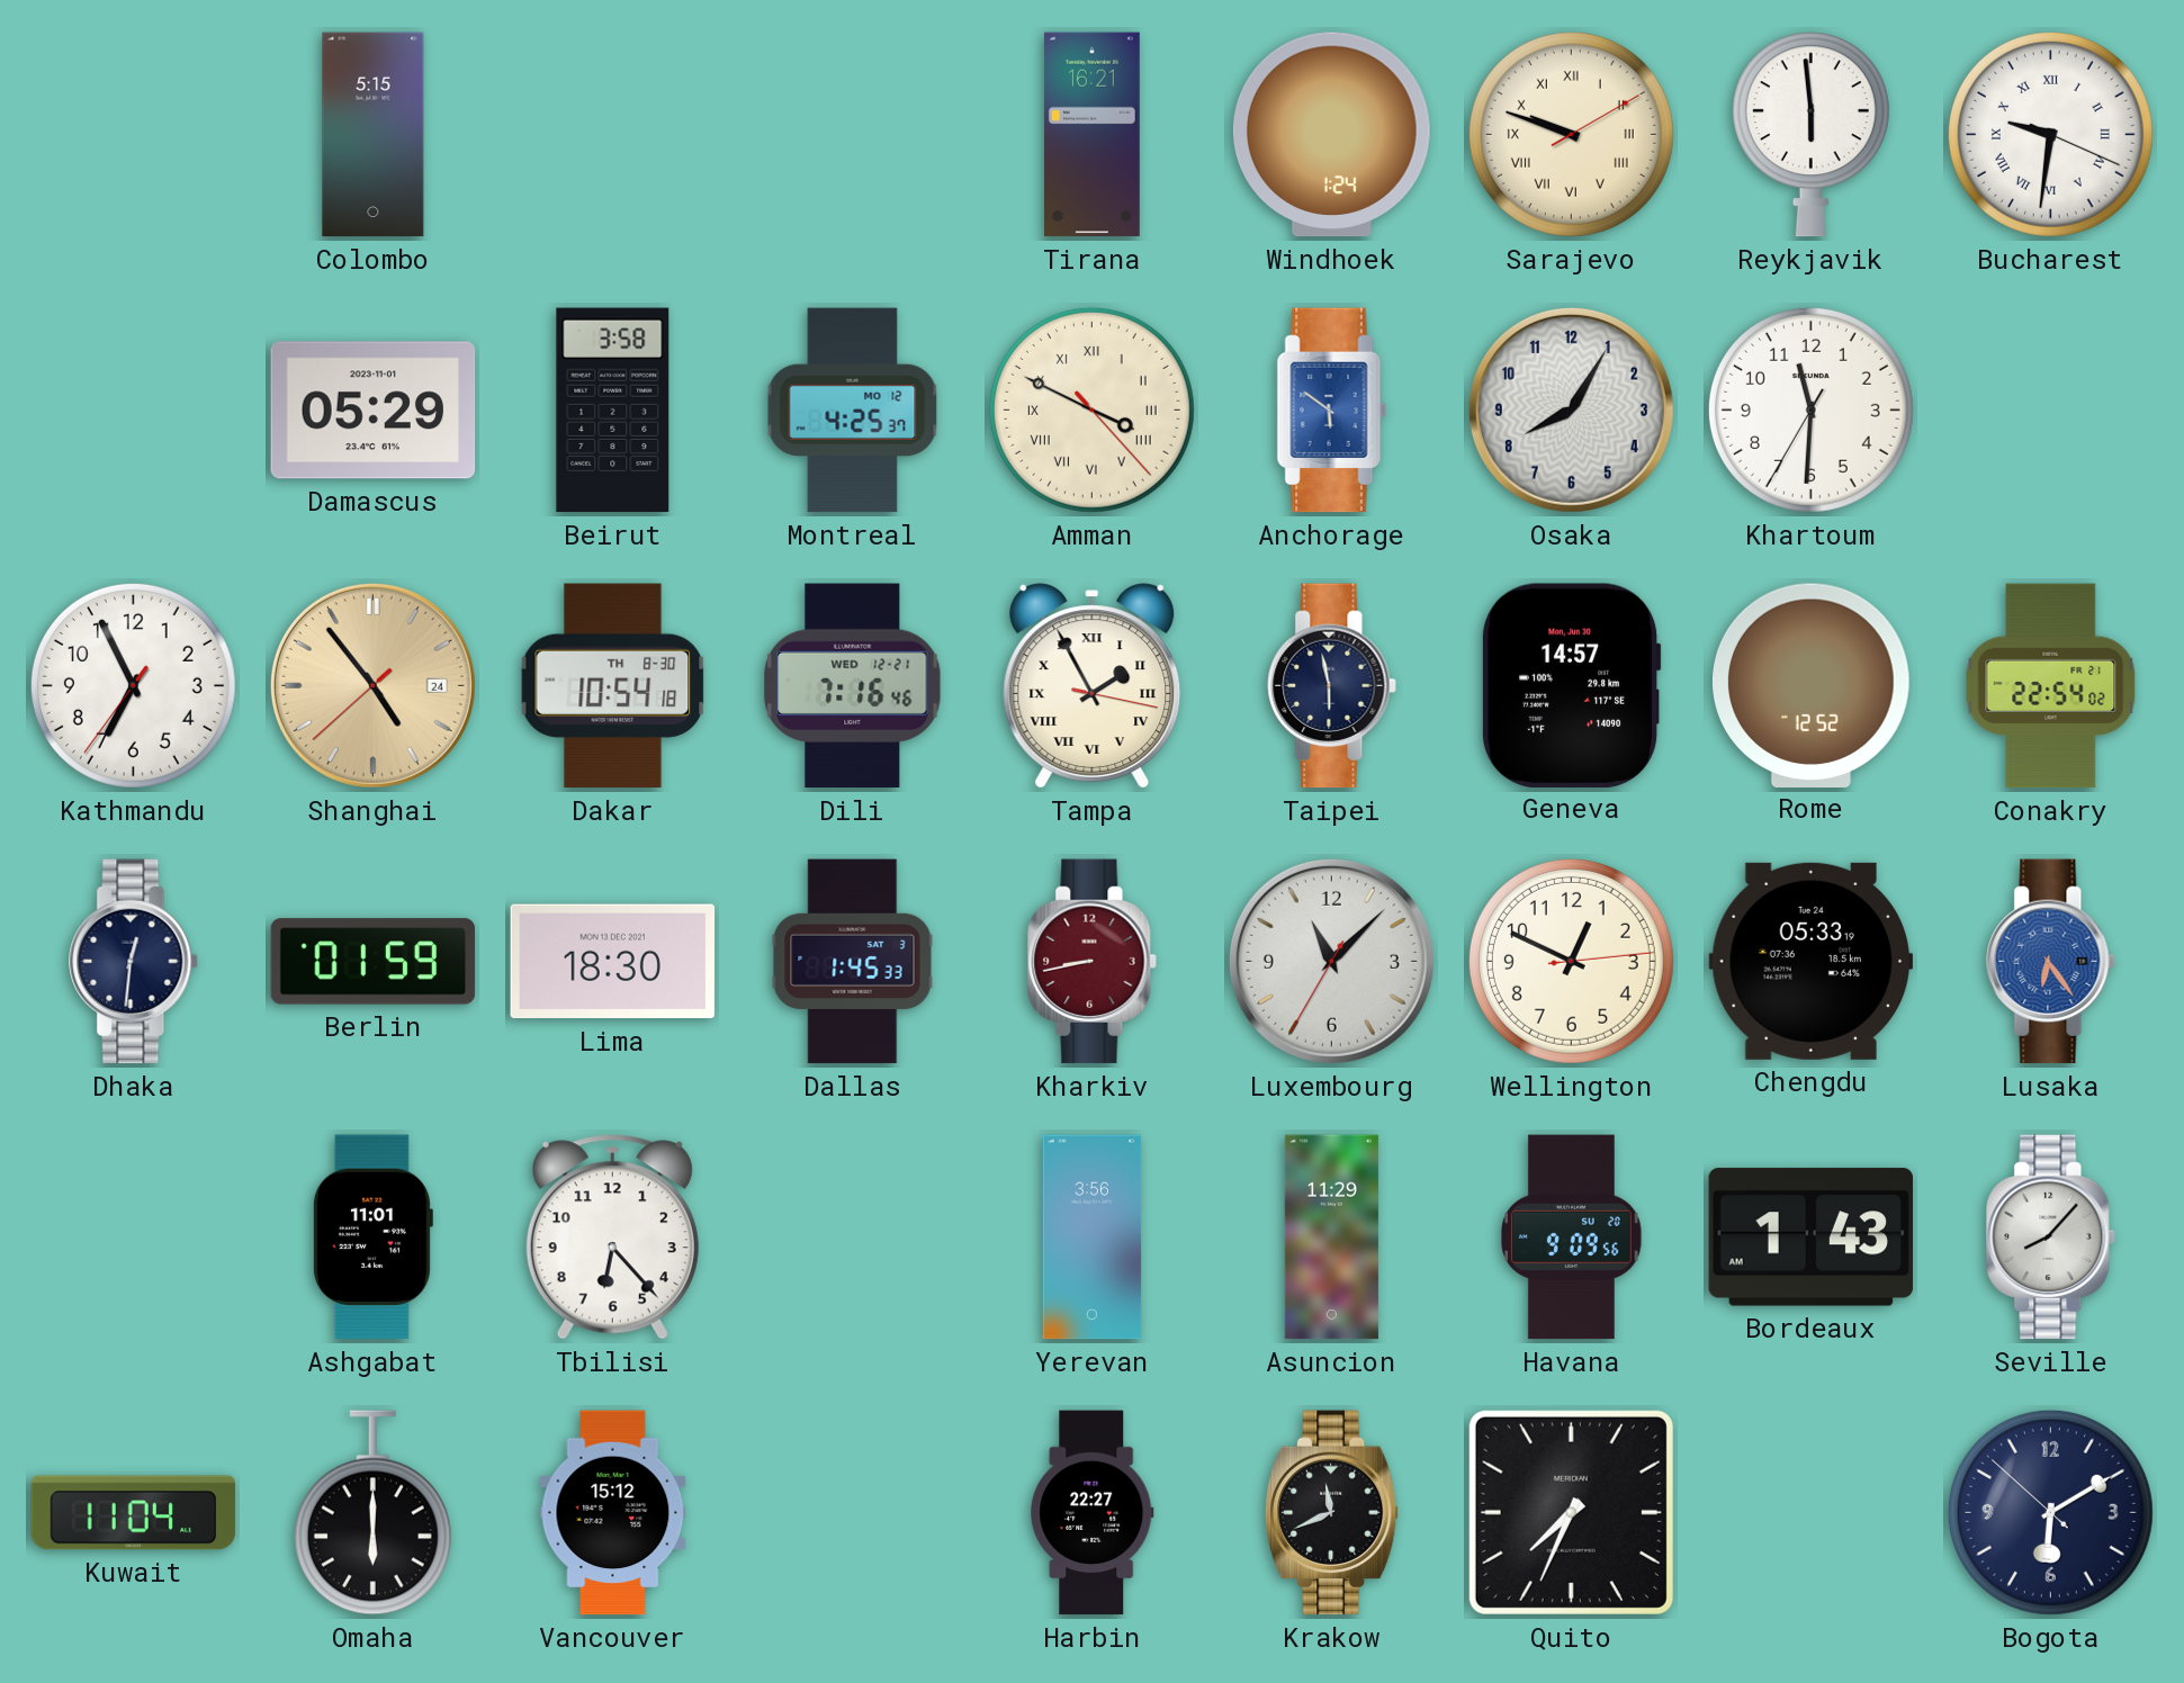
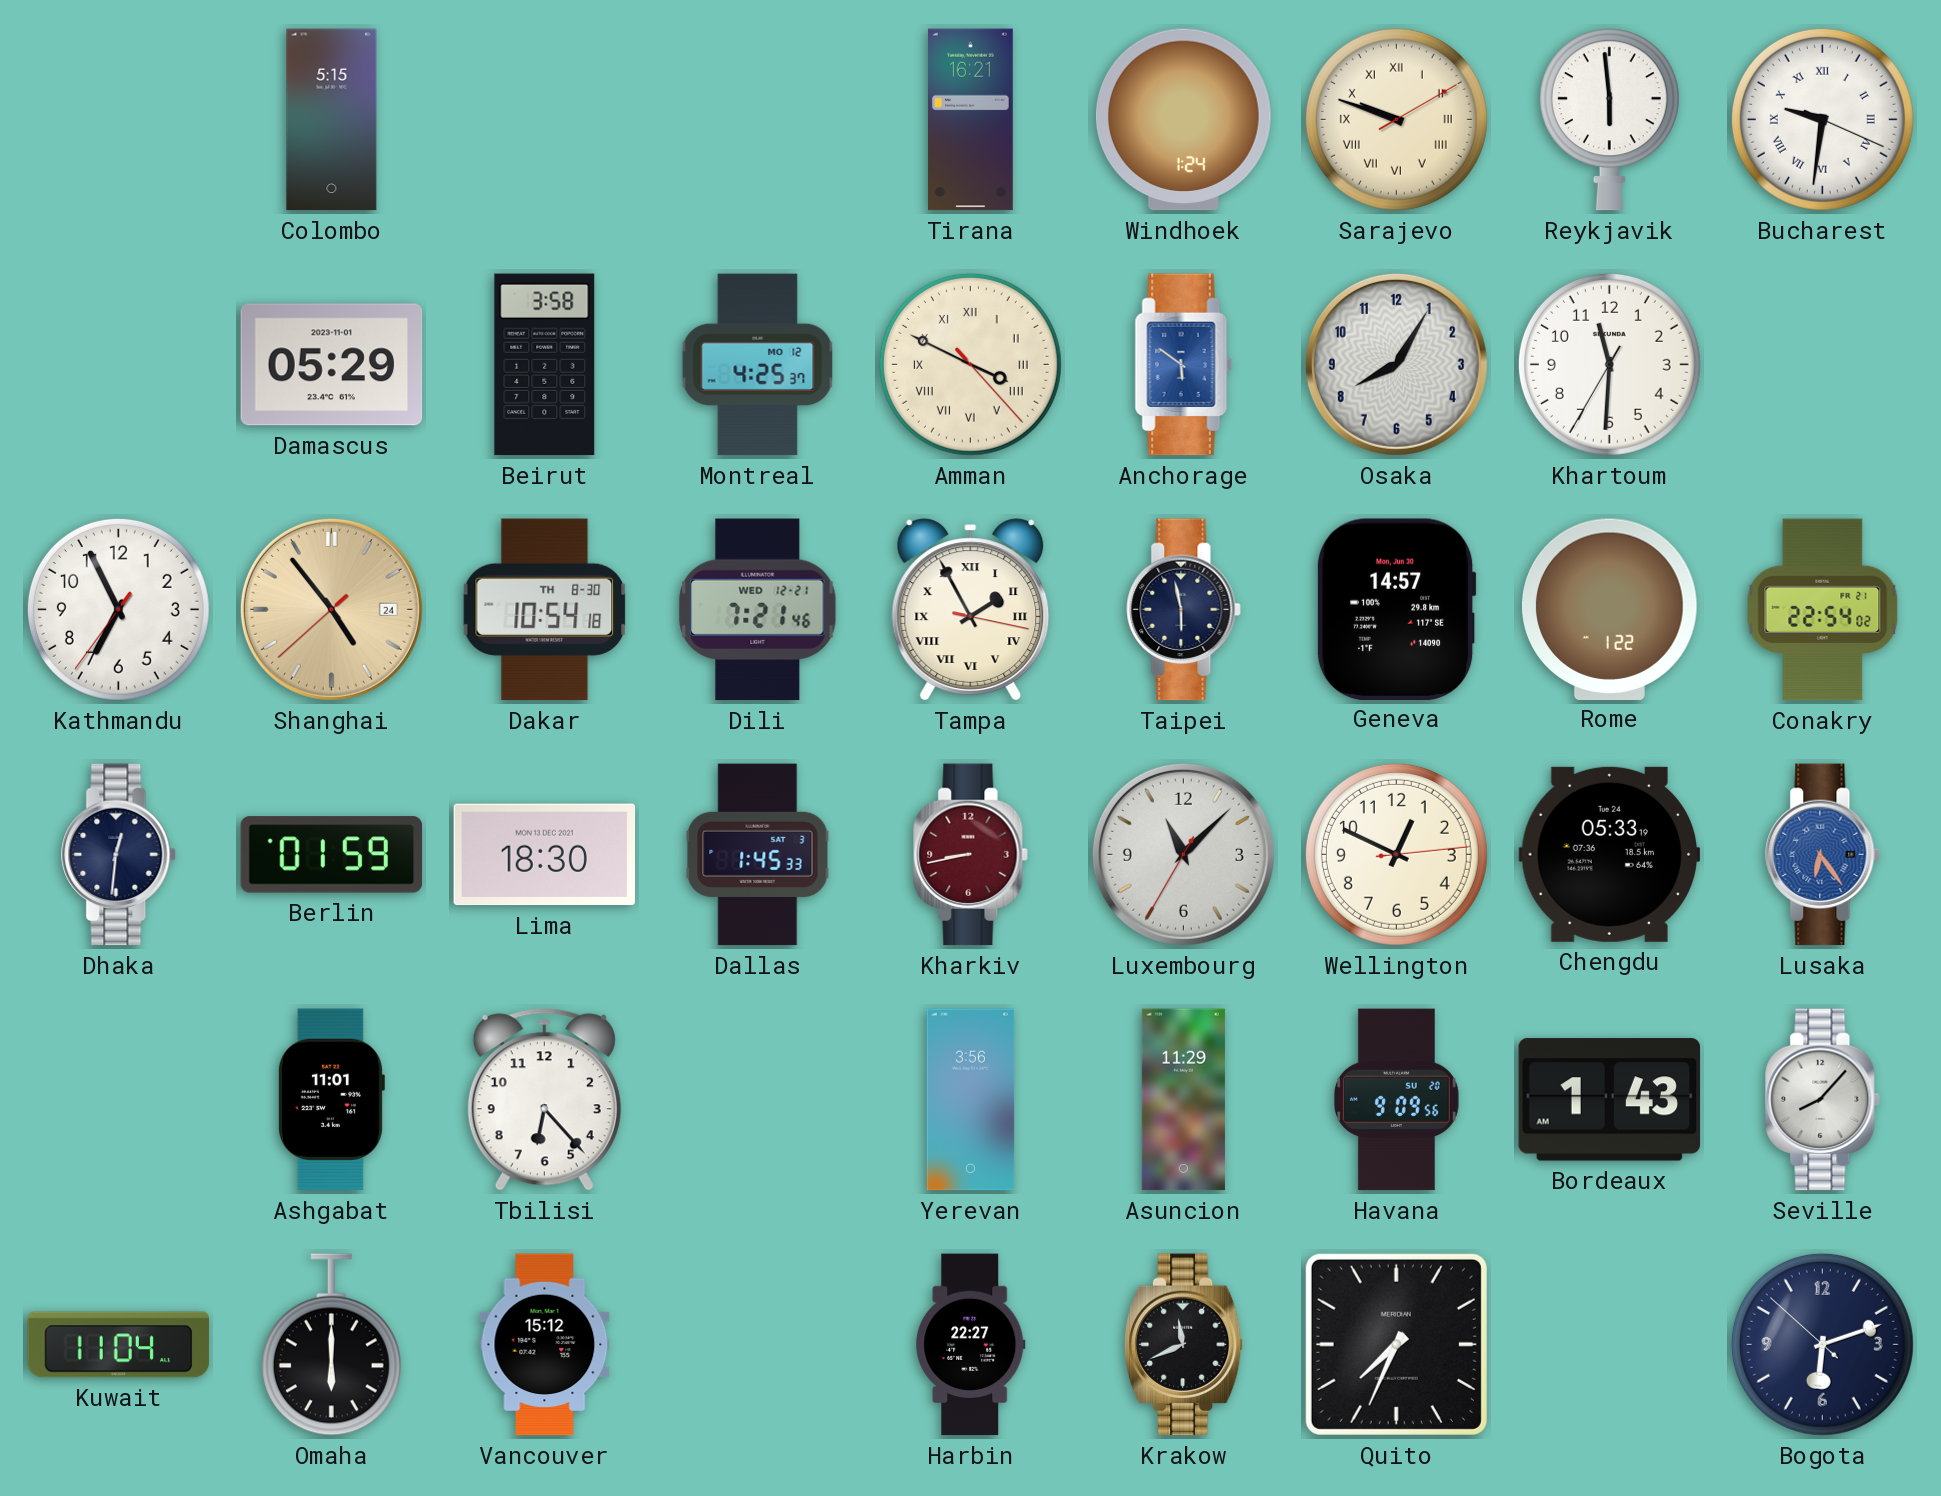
Dili: 7:16 -> 7:21
Rome: 12:52 -> 1:22
Bogota: 6:09 -> 6:11
